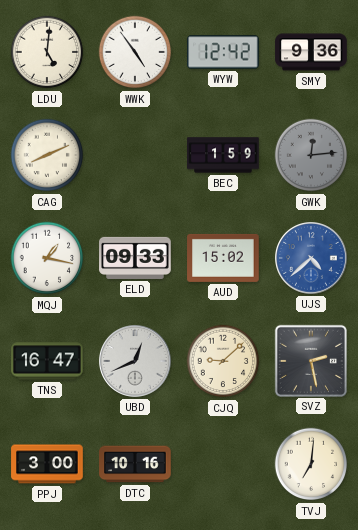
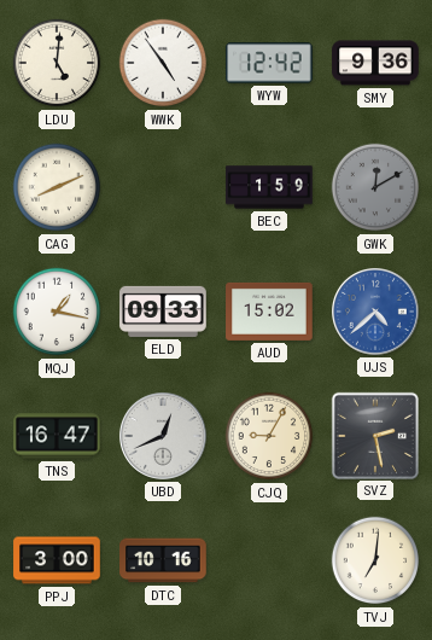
GWK: 12:14 -> 12:10
CJQ: 9:08 -> 9:05
